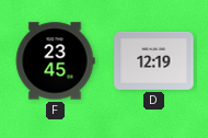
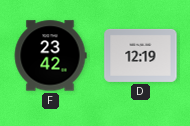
F: 23:45 -> 23:42
